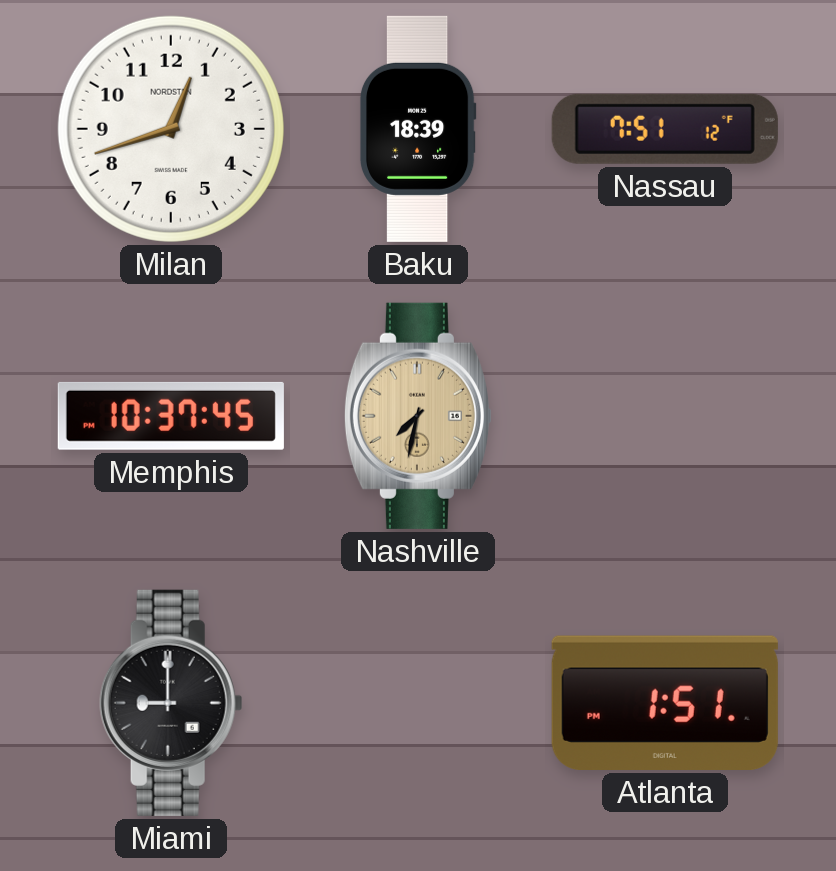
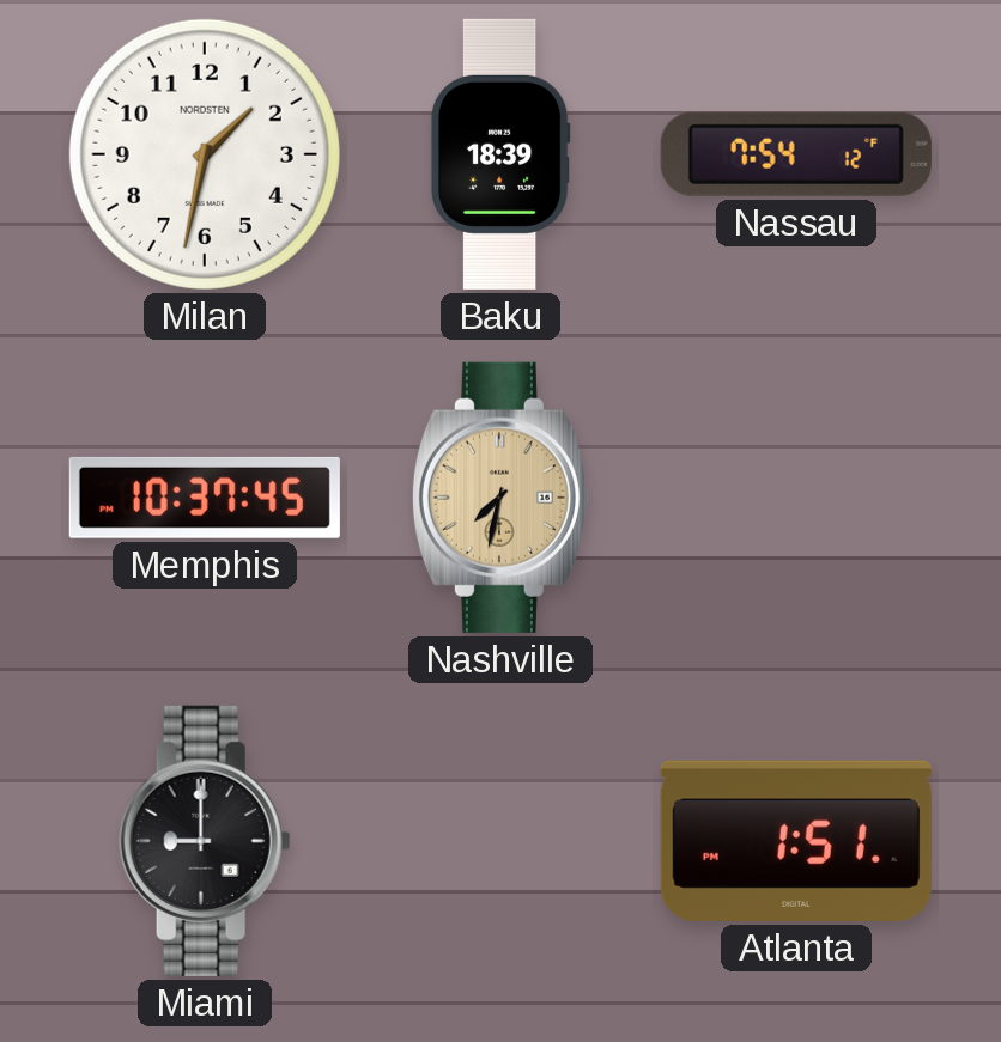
Milan: 12:42 -> 1:32
Nassau: 7:51 -> 7:54
